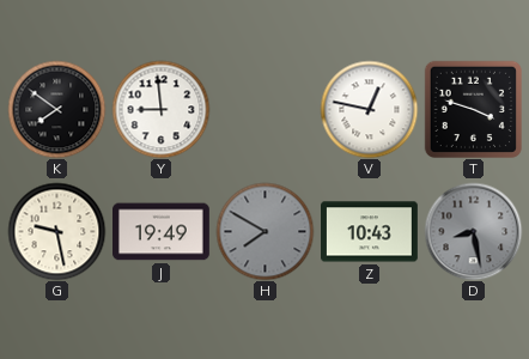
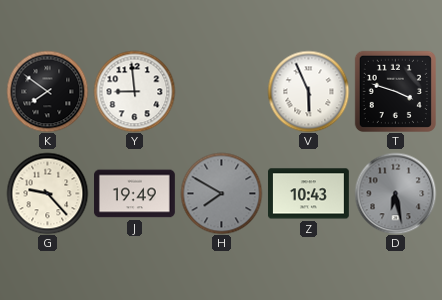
V: 12:47 -> 5:56
G: 9:28 -> 9:23
D: 8:28 -> 6:28
